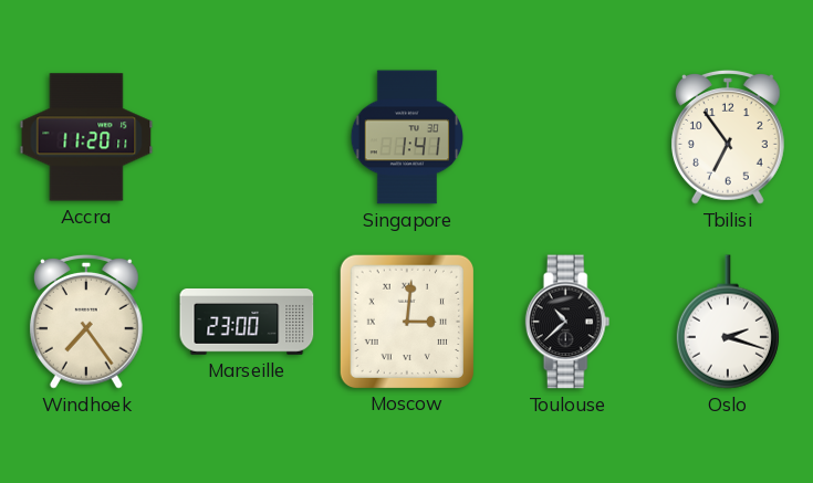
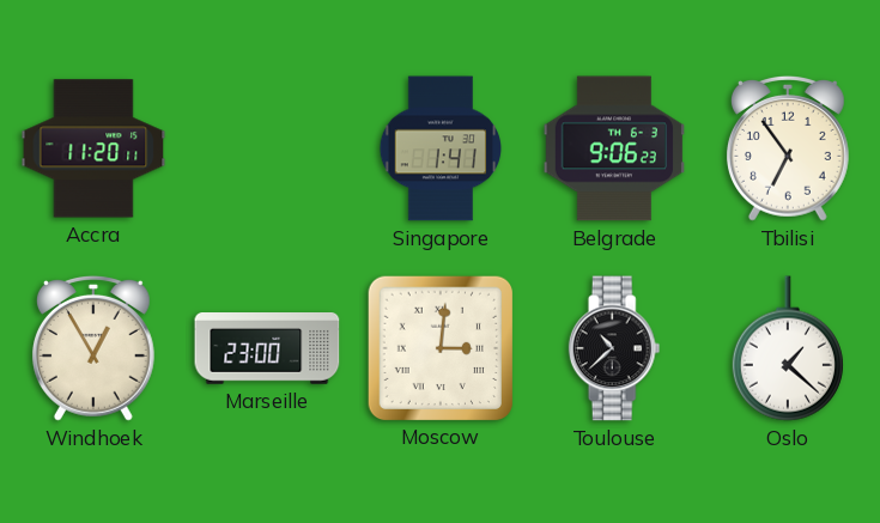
Belgrade: none -> 9:06
Windhoek: 7:24 -> 12:55
Oslo: 2:18 -> 1:22
